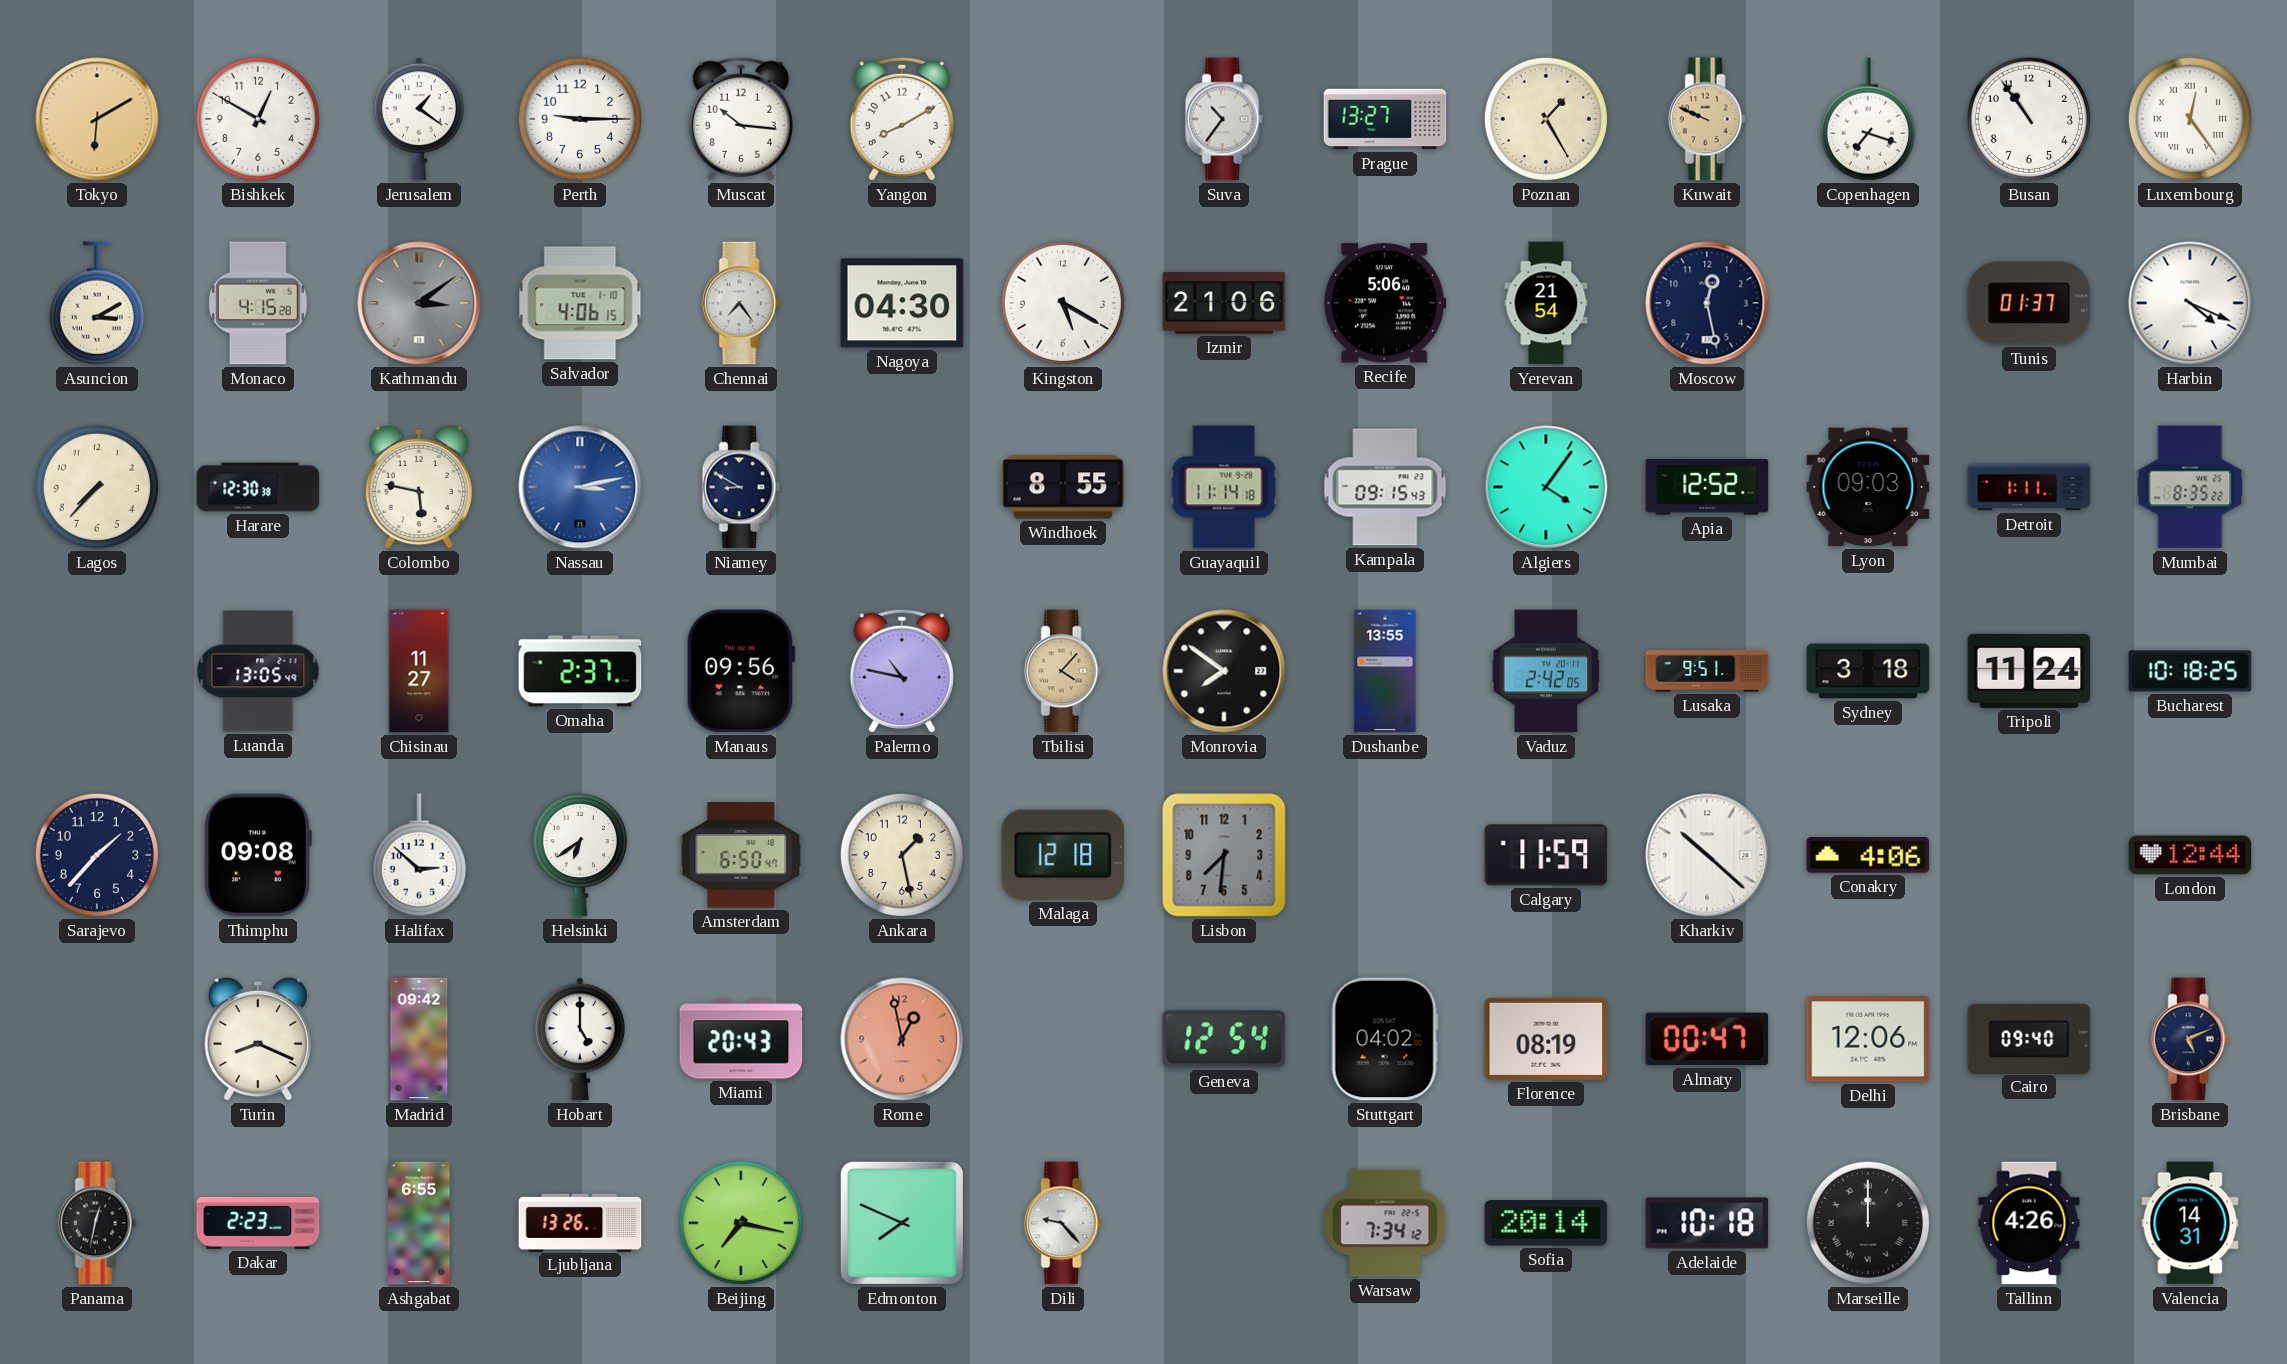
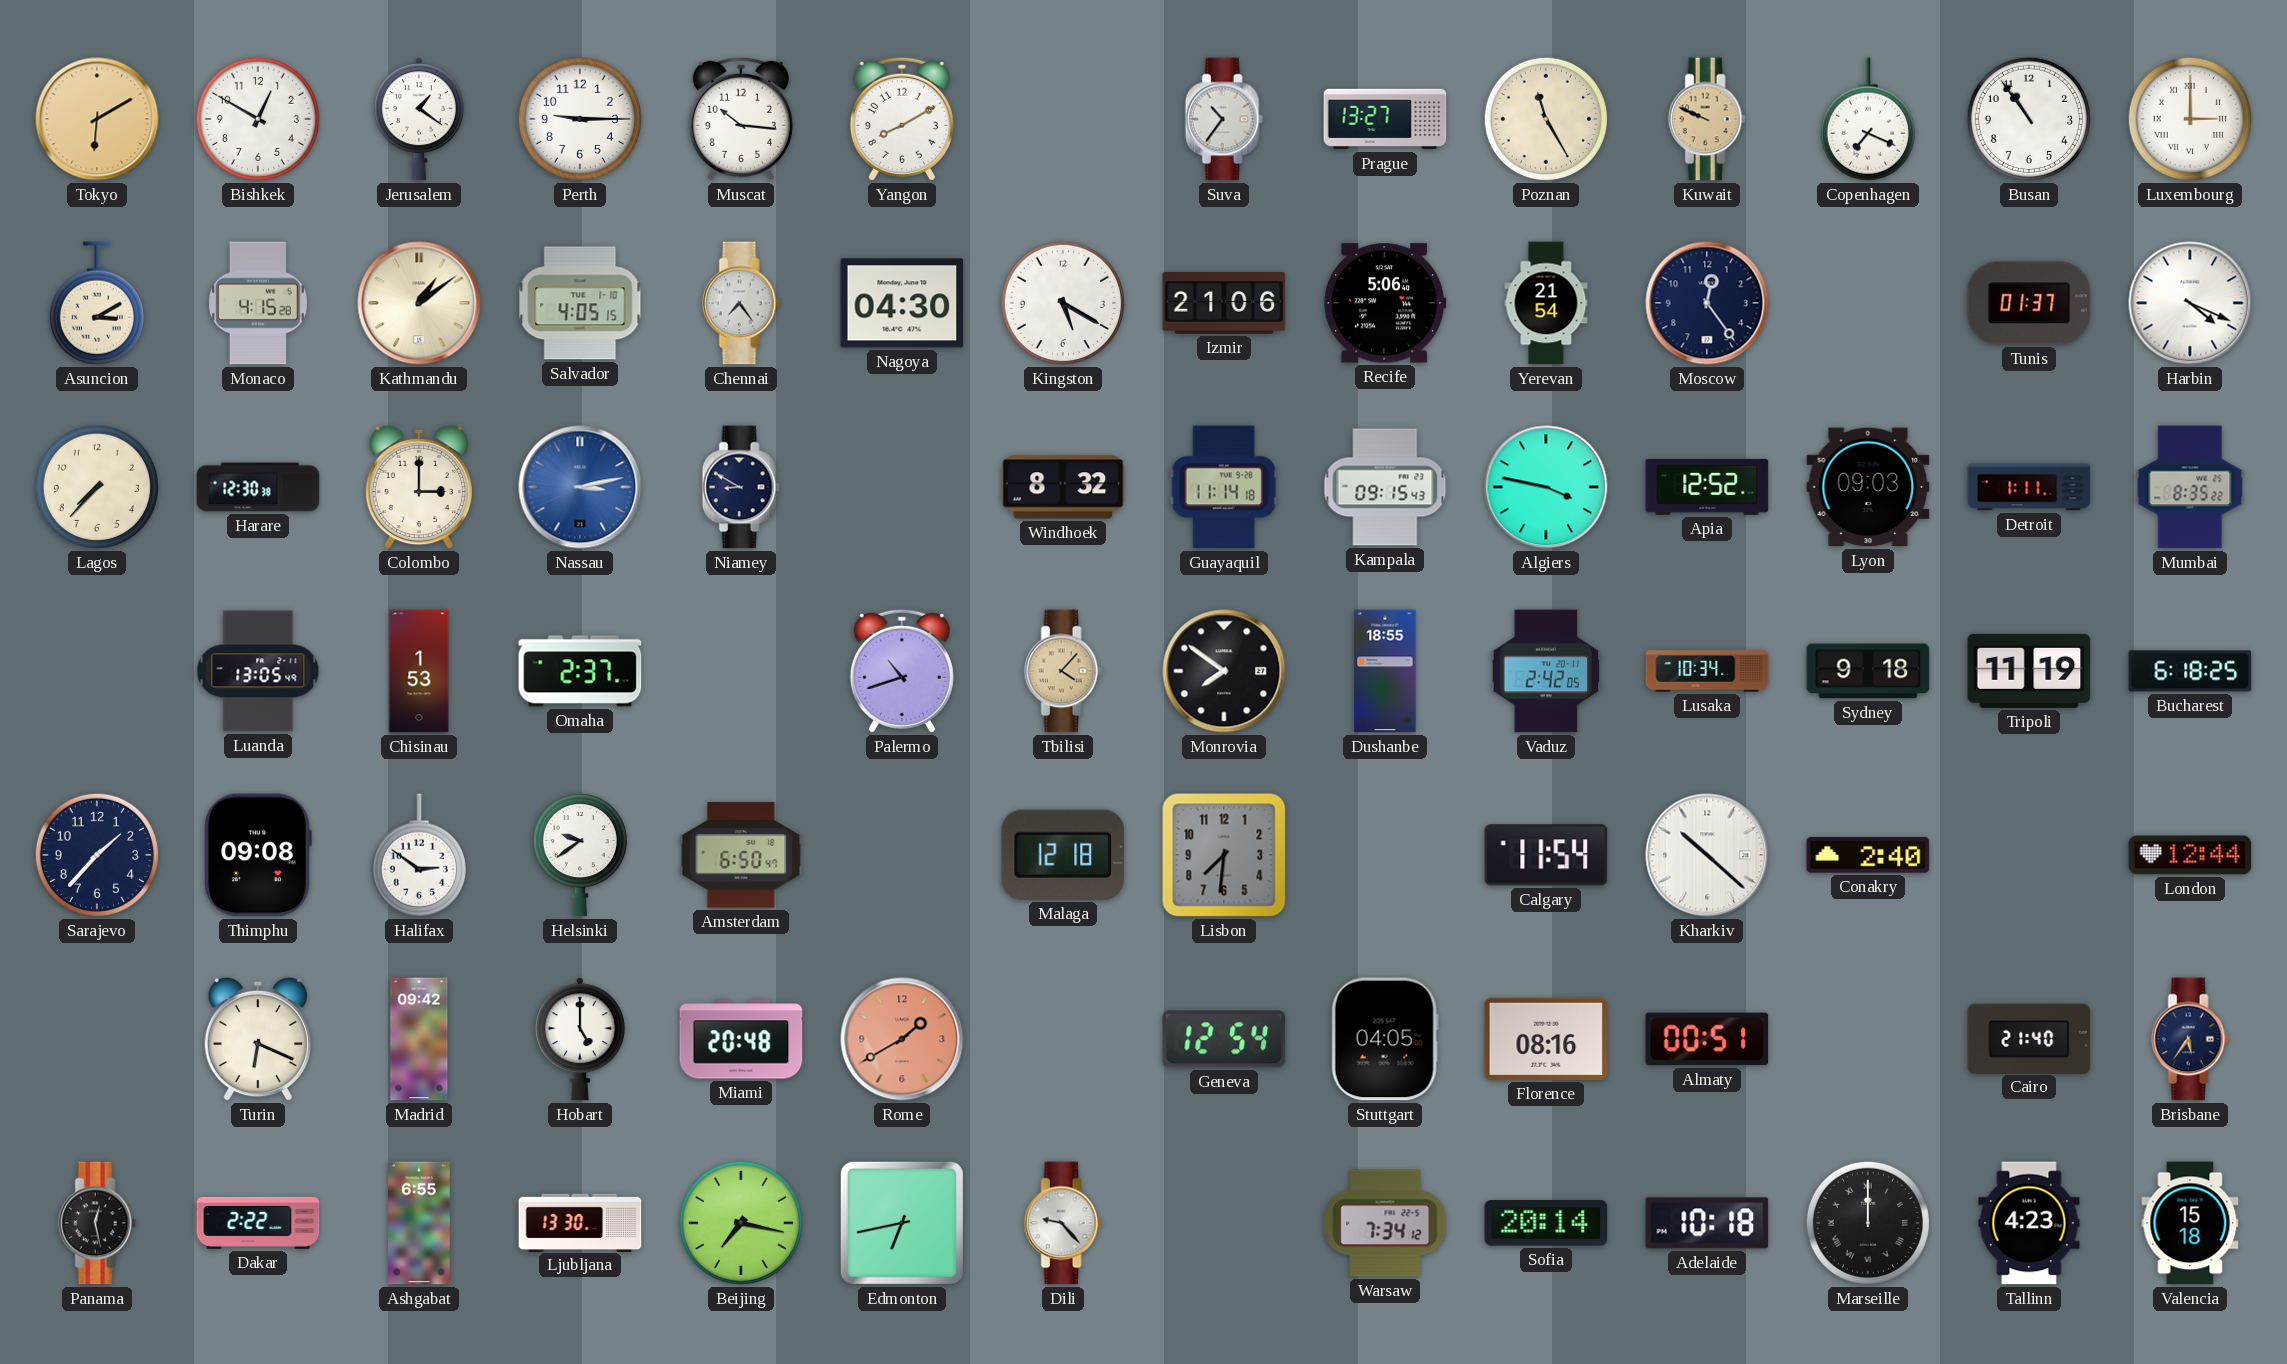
Poznan: 1:25 -> 11:25
Copenhagen: 7:18 -> 7:19
Luxembourg: 12:24 -> 3:00
Kathmandu: 3:09 -> 1:09
Kathmandu dial: grey -> cream
Salvador: 4:06 -> 4:05
Moscow: 12:28 -> 12:24
Colombo: 5:47 -> 3:00
Windhoek: 8:55 -> 8:32
Algiers: 4:06 -> 3:47
Chisinau: 11:27 -> 1:53
Manaus: 09:56 -> none
Palermo: 10:47 -> 10:42
Dushanbe: 13:55 -> 18:55
Lusaka: 9:51 -> 10:34
Sydney: 3:18 -> 9:18
Tripoli: 11:24 -> 11:19
Bucharest: 10:18 -> 6:18
Halifax: 2:52 -> 2:51
Helsinki: 6:39 -> 9:39
Ankara: 1:28 -> none
Calgary: 11:59 -> 11:54
Conakry: 4:06 -> 2:40
Turin: 8:19 -> 6:19
Miami: 20:43 -> 20:48
Rome: 12:58 -> 1:40
Stuttgart: 04:02 -> 04:05
Florence: 08:19 -> 08:16
Almaty: 00:47 -> 00:51
Delhi: 12:06 -> none
Cairo: 09:40 -> 21:40
Brisbane: 5:11 -> 5:36
Panama: 12:32 -> 12:28
Dakar: 2:23 -> 2:22
Ljubljana: 13:26 -> 13:30
Edmonton: 7:49 -> 6:43
Tallinn: 4:26 -> 4:23
Valencia: 14:31 -> 15:18
